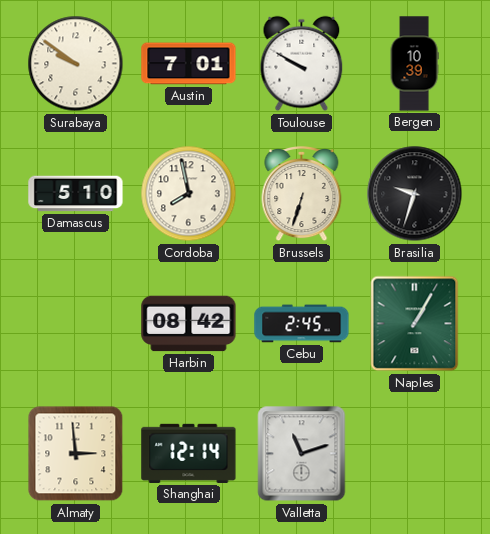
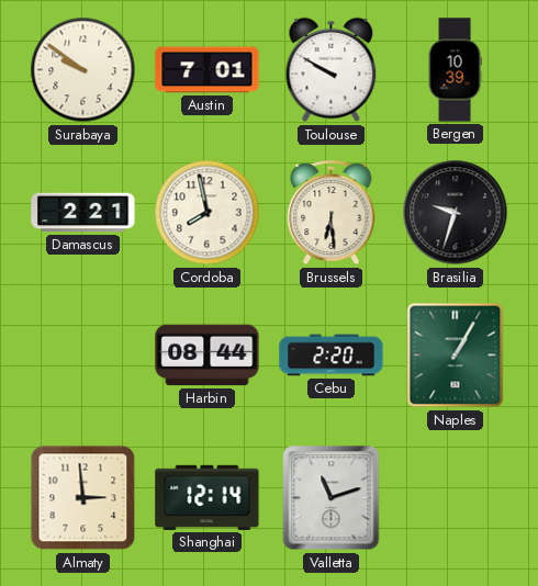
Damascus: 5:10 -> 2:21
Brussels: 6:33 -> 6:29
Harbin: 08:42 -> 08:44
Cebu: 2:45 -> 2:20
